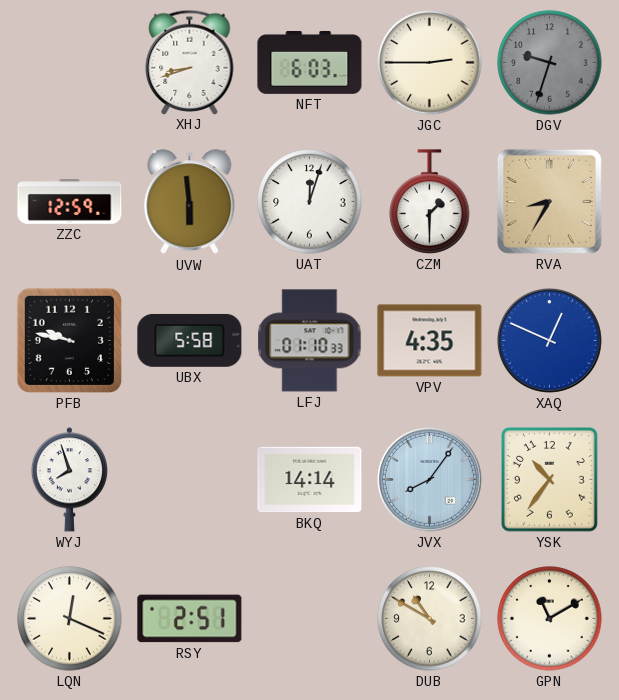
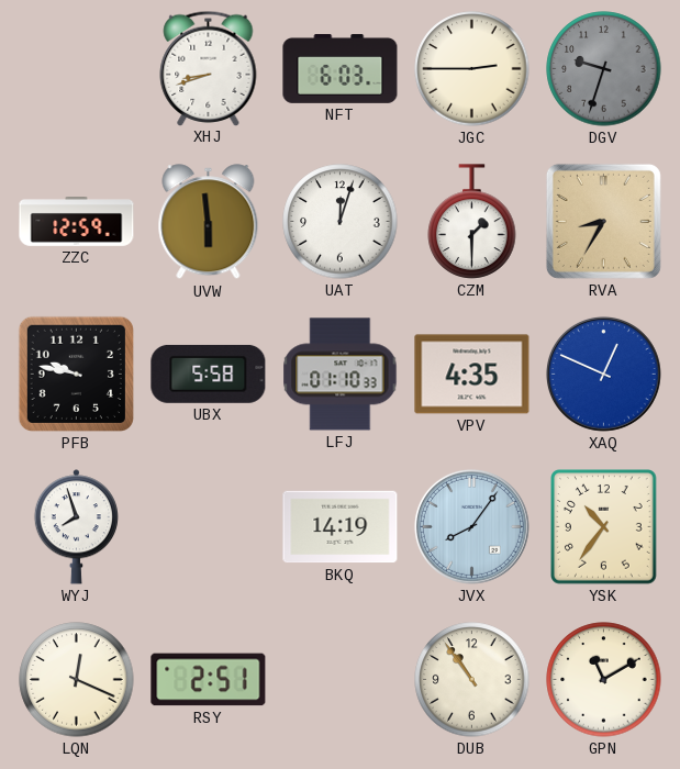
BKQ: 14:14 -> 14:19
DUB: 10:50 -> 10:54
